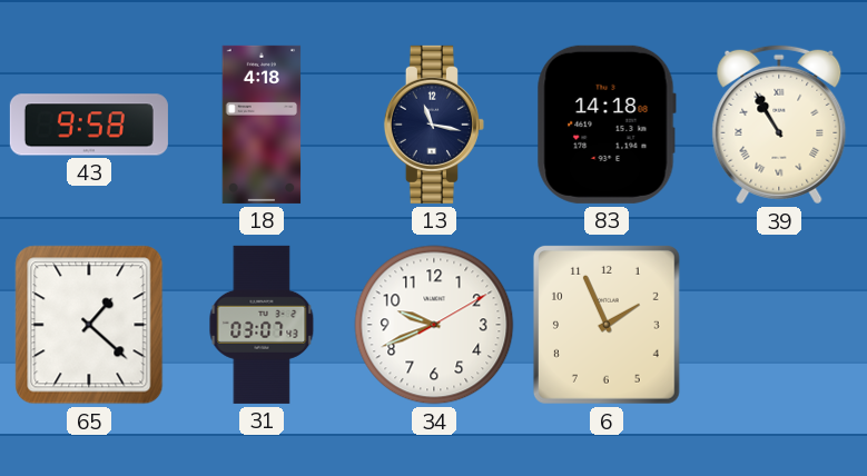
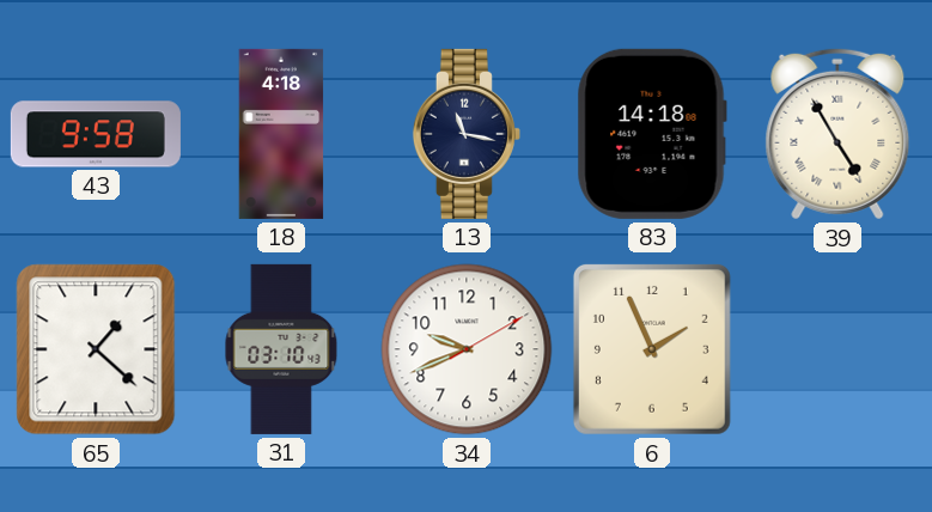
39: 10:55 -> 4:55
31: 03:07 -> 03:10
